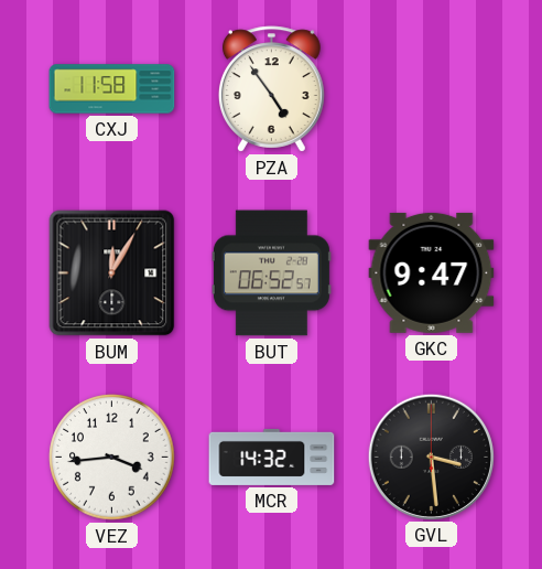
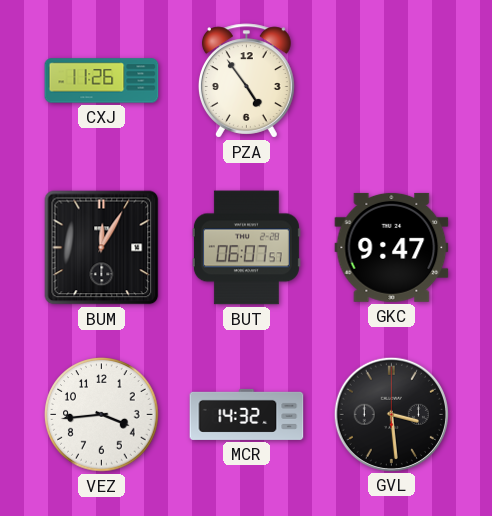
CXJ: 11:58 -> 11:26
BUT: 06:52 -> 06:07
